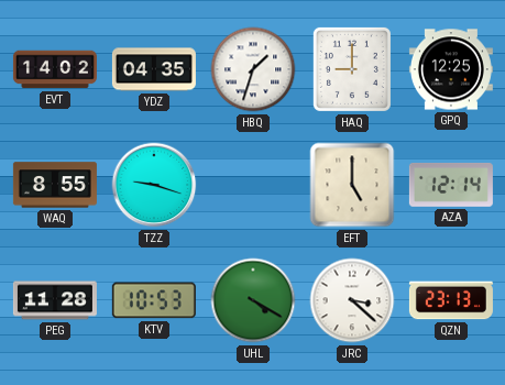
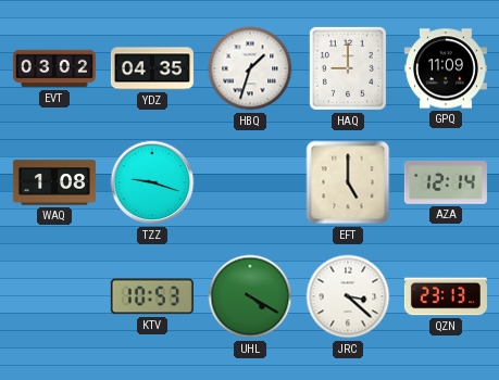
EVT: 14:02 -> 03:02
GPQ: 12:25 -> 11:09
WAQ: 8:55 -> 1:08
PEG: 11:28 -> none
